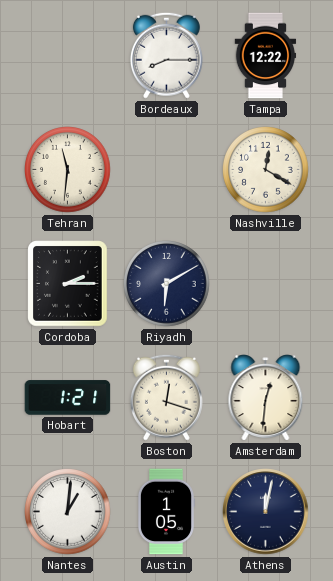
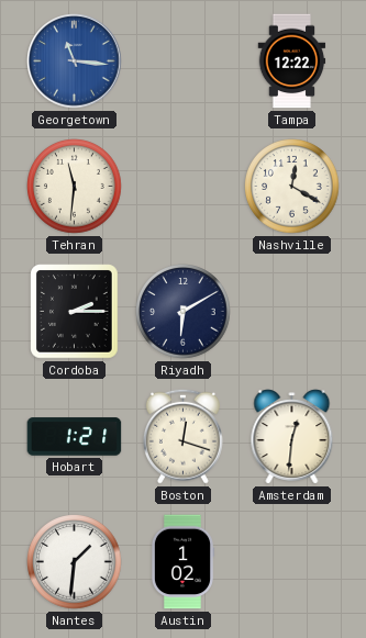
Georgetown: none -> 11:16
Bordeaux: 8:15 -> none
Nantes: 1:01 -> 1:31
Austin: 1:05 -> 1:02
Athens: 12:02 -> none
